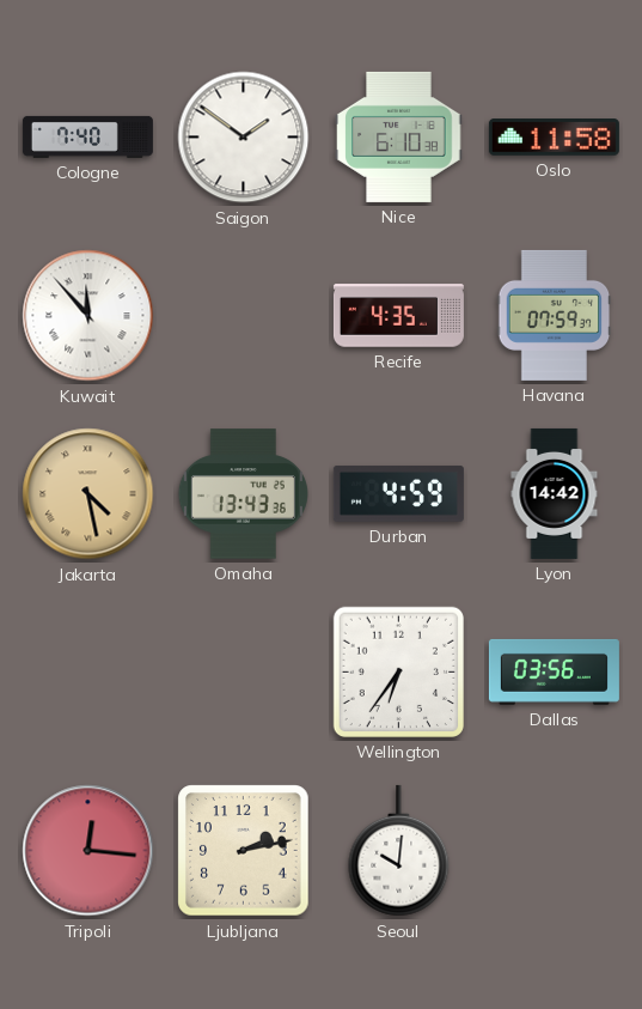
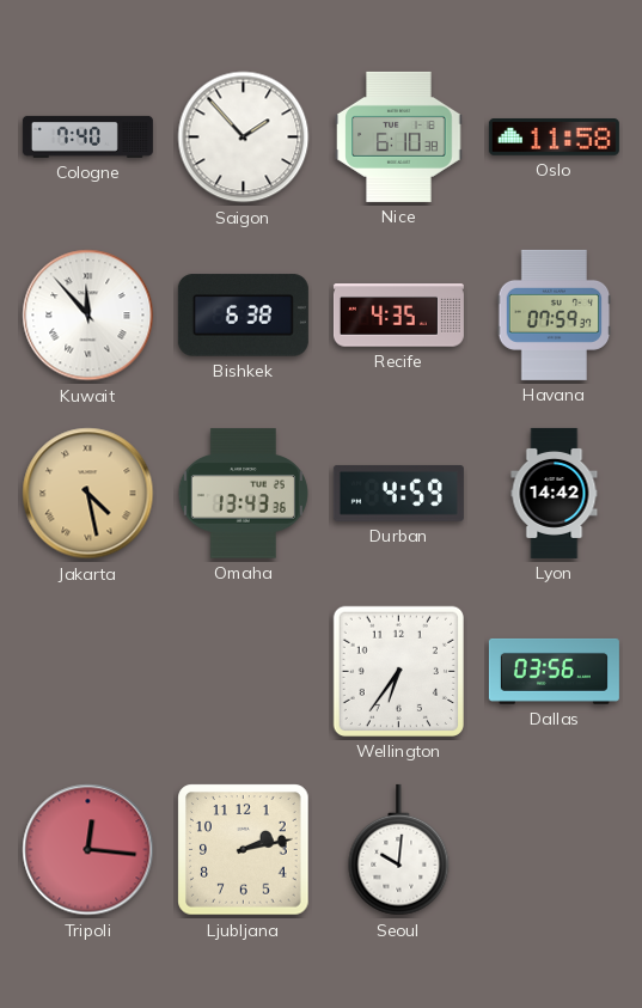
Saigon: 1:51 -> 1:53
Bishkek: none -> 6:38
